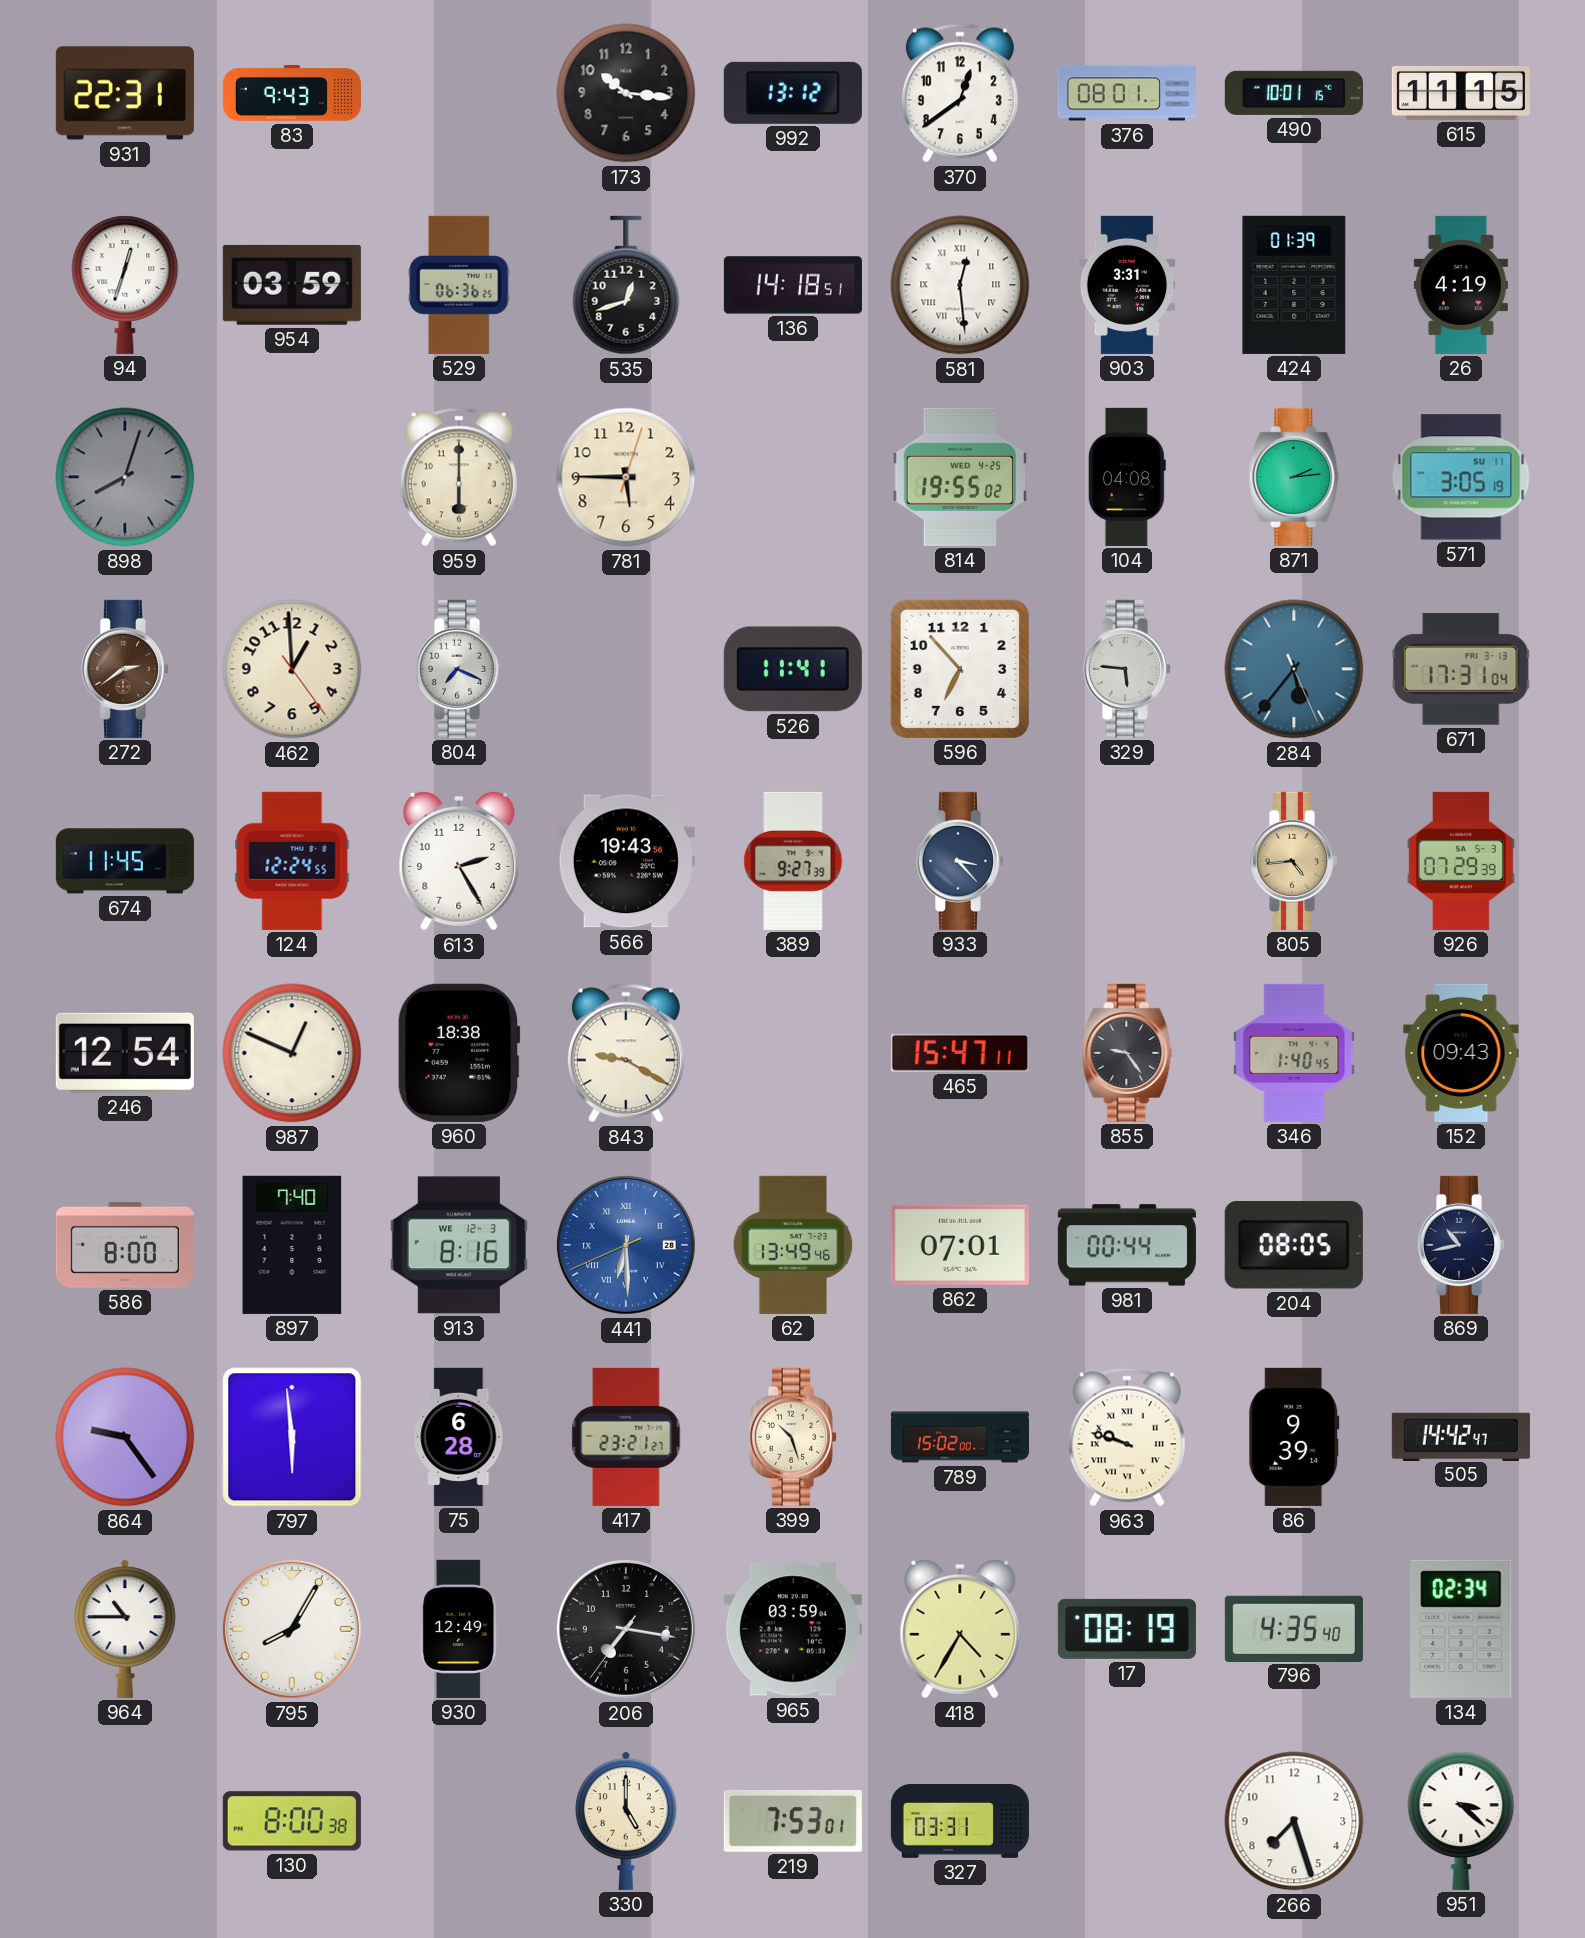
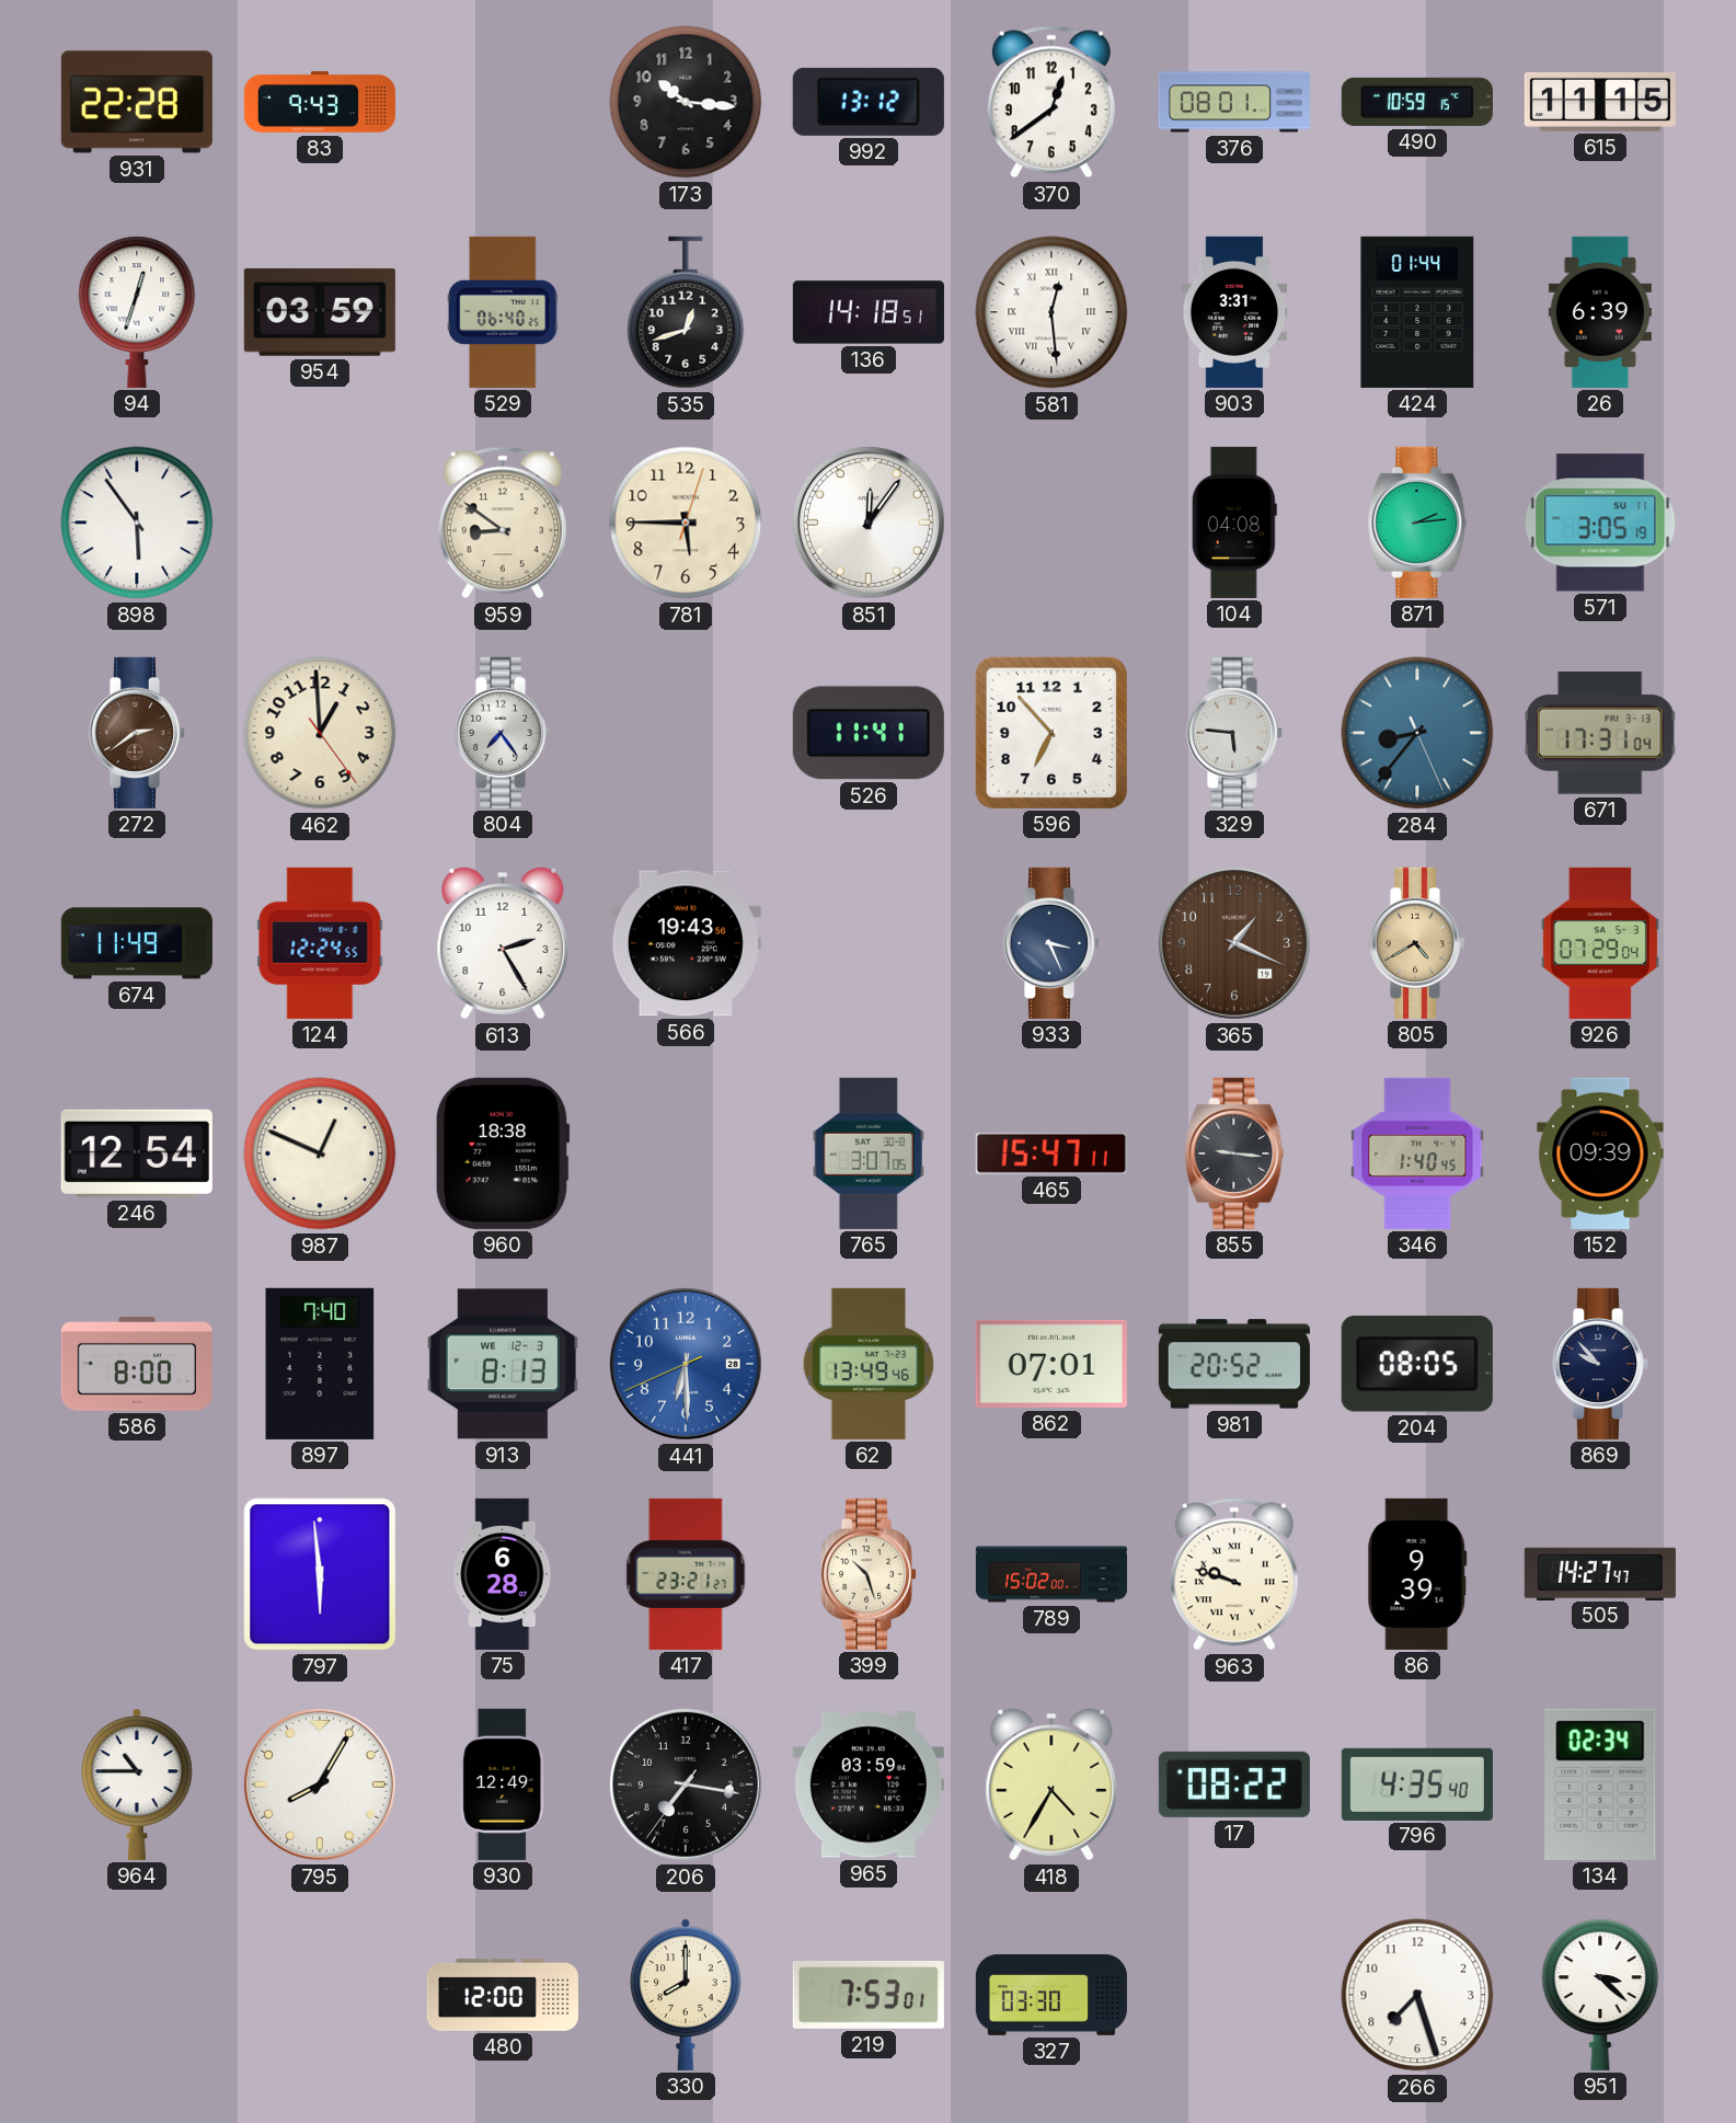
931: 22:31 -> 22:28
490: 10:01 -> 10:59
529: 06:36 -> 06:40
424: 01:39 -> 01:44
26: 4:19 -> 6:39
898: 8:03 -> 5:54
898 dial: grey -> white
959: 6:00 -> 8:51
851: none -> 12:06
814: 19:55 -> none
804: 7:19 -> 7:24
284: 5:36 -> 8:36
674: 11:45 -> 11:49
389: 9:27 -> none
933: 3:23 -> 3:26
365: none -> 1:19
805: 4:44 -> 4:40
926: 07:29:39 -> 07:29:04
843: 9:20 -> none
765: none -> 3:07
855: 9:24 -> 9:16
152: 09:43 -> 09:39
913: 8:16 -> 8:13
441 numerals: Roman -> Arabic
981: 00:44 -> 20:52
869: 10:43 -> 9:53
864: 9:24 -> none
505: 14:42 -> 14:27
17: 08:19 -> 08:22
130: 8:00 -> none
480: none -> 12:00
330: 5:00 -> 8:00
327: 03:31 -> 03:30
